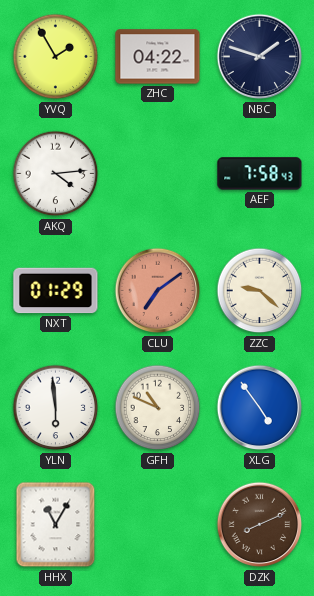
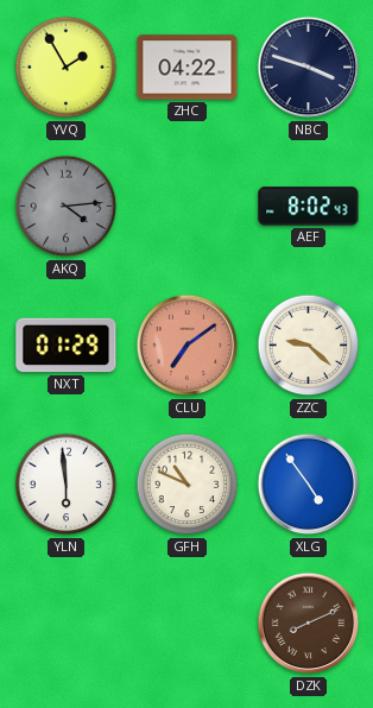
NBC: 1:48 -> 3:48
AKQ dial: white -> grey
AEF: 7:58 -> 8:02
HHX: 11:05 -> none
